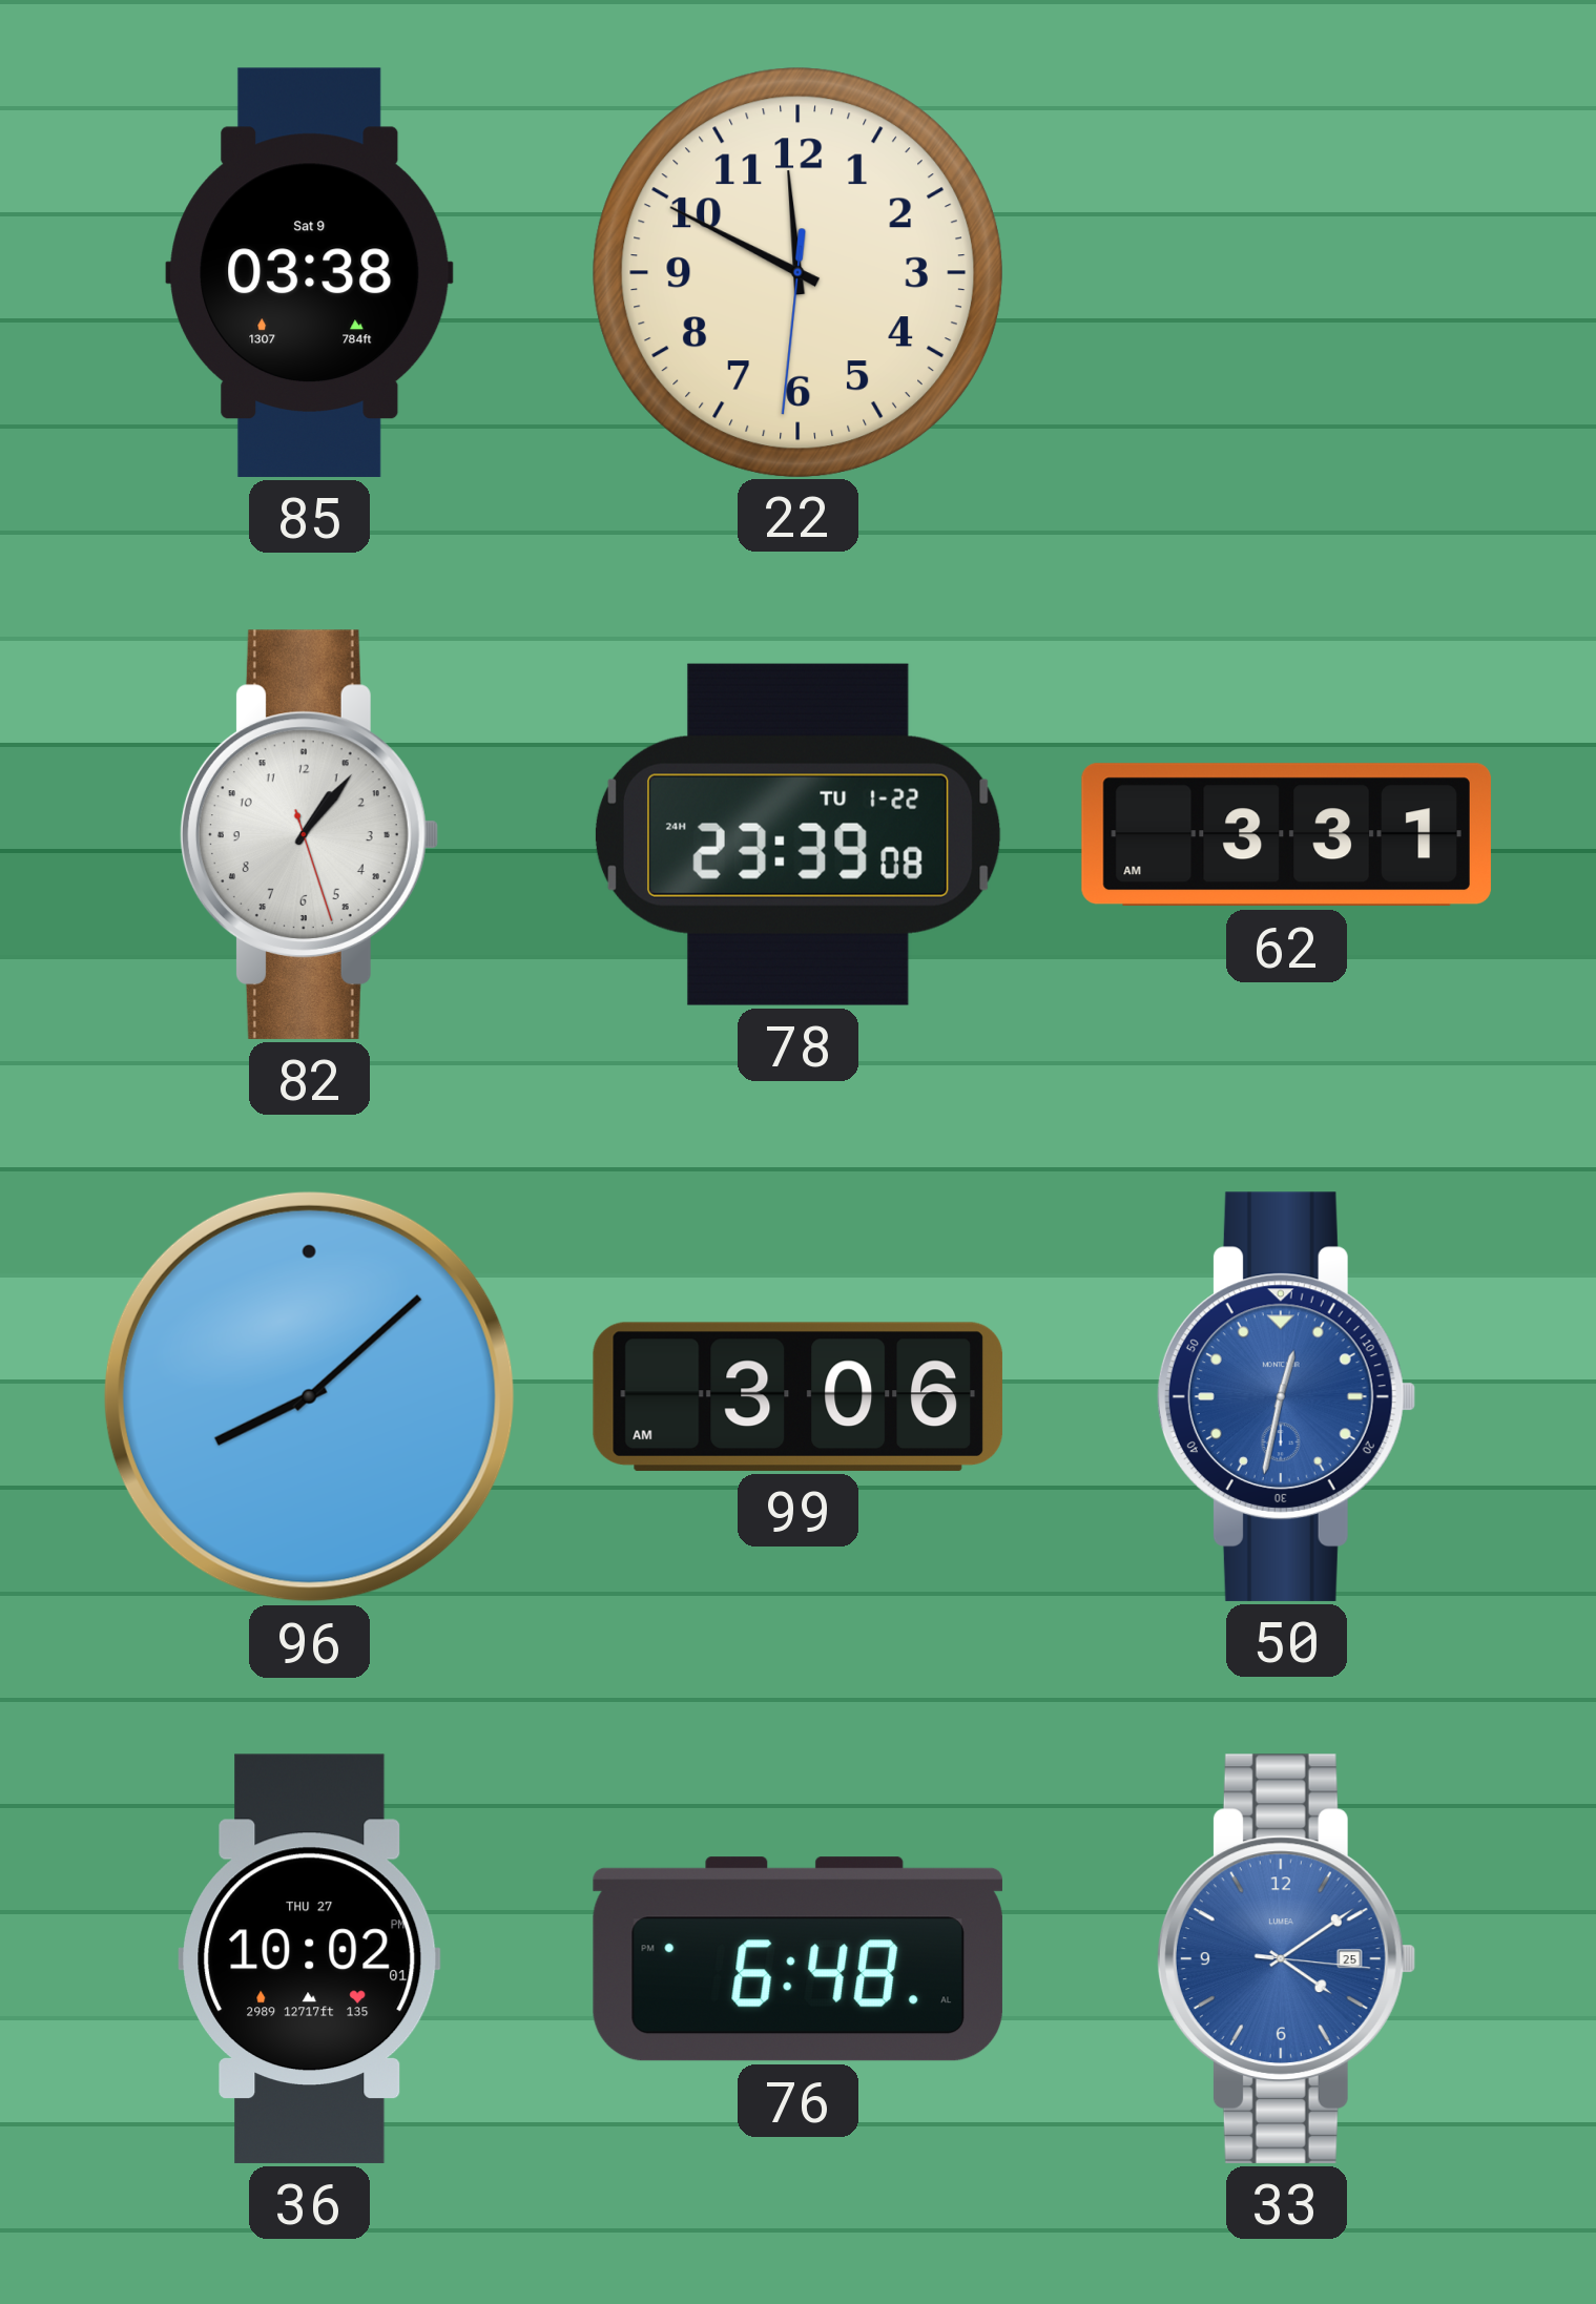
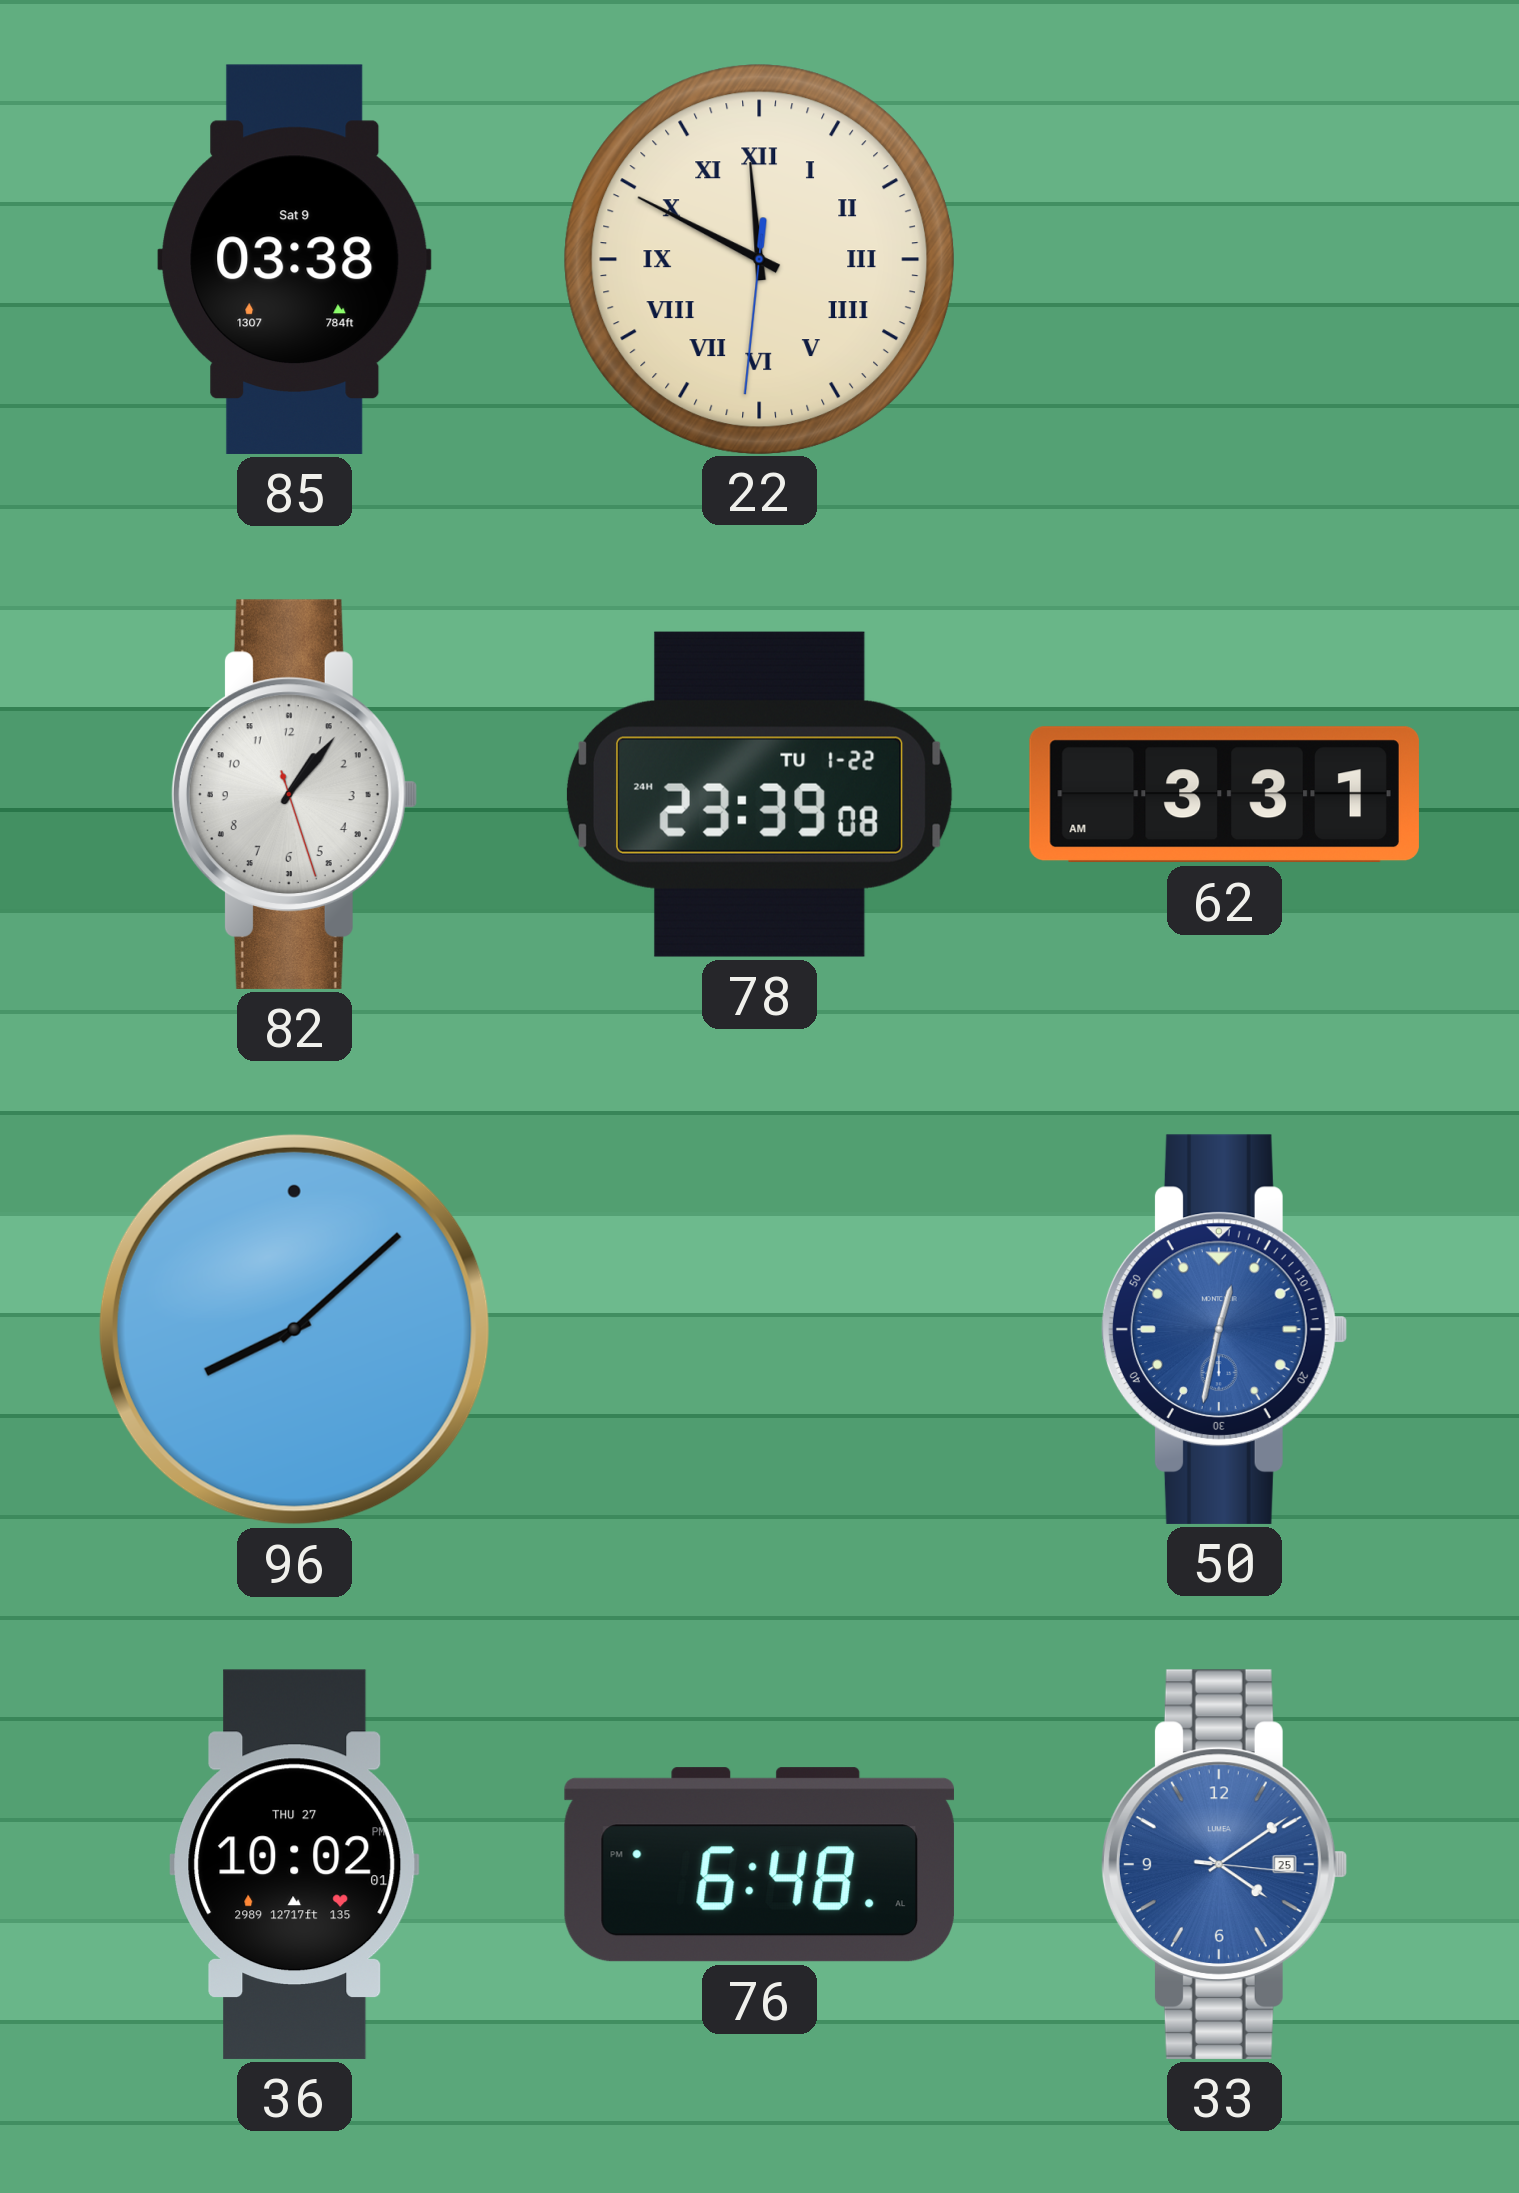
22 numerals: Arabic -> Roman
99: 3:06 -> none
